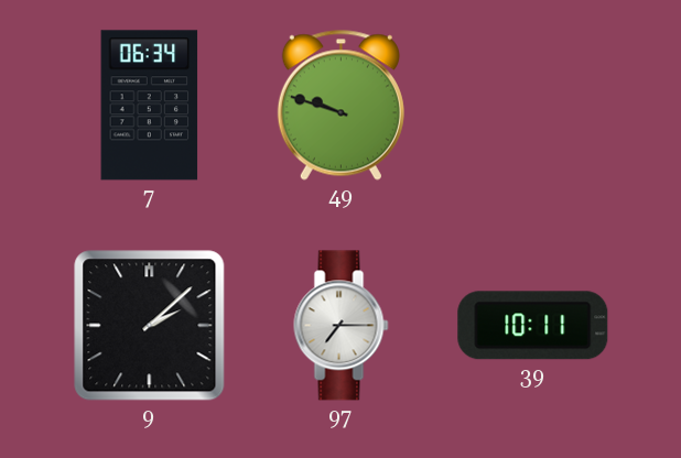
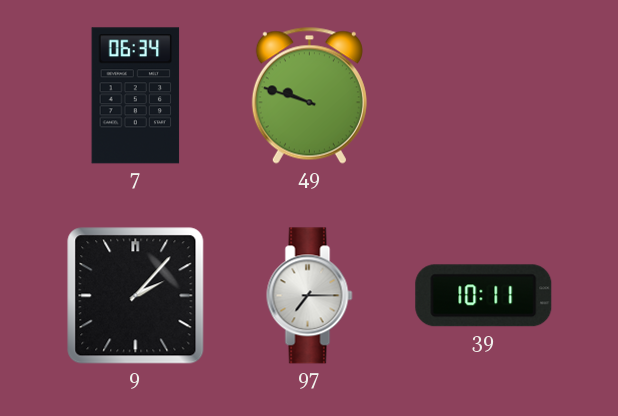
9: 2:08 -> 2:07
